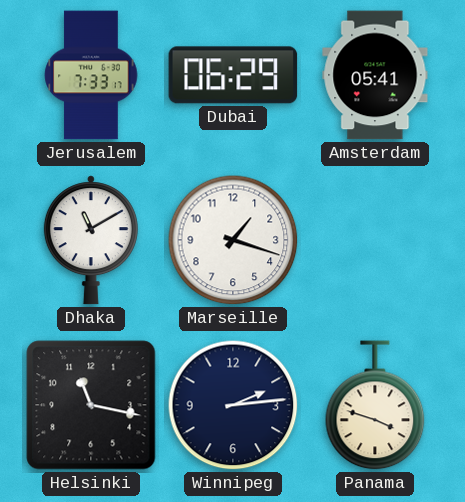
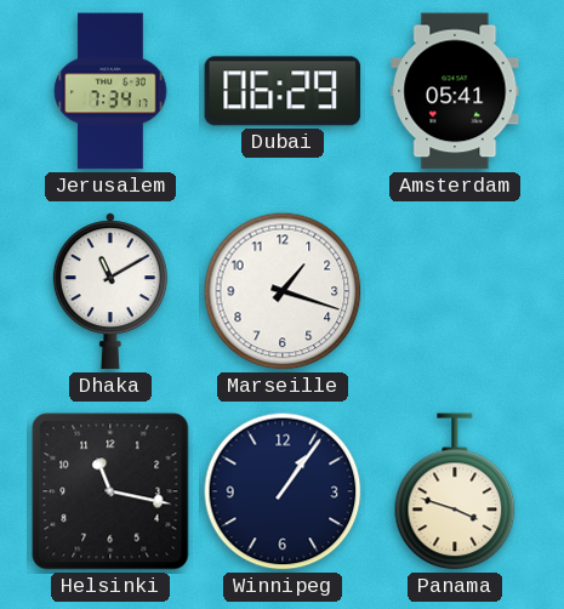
Jerusalem: 7:33 -> 7:34
Winnipeg: 2:14 -> 1:06
